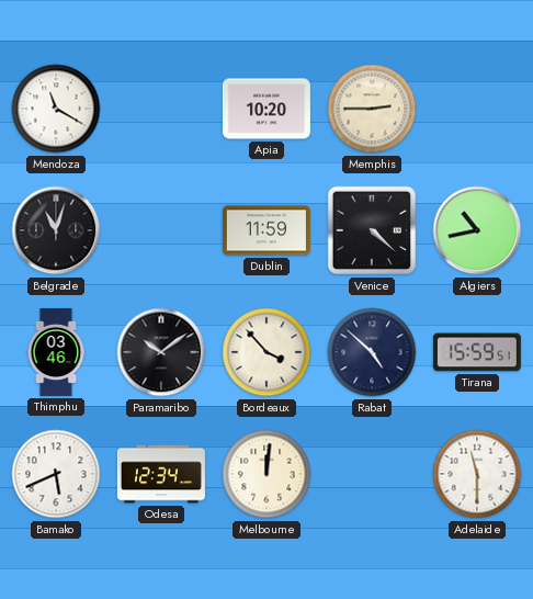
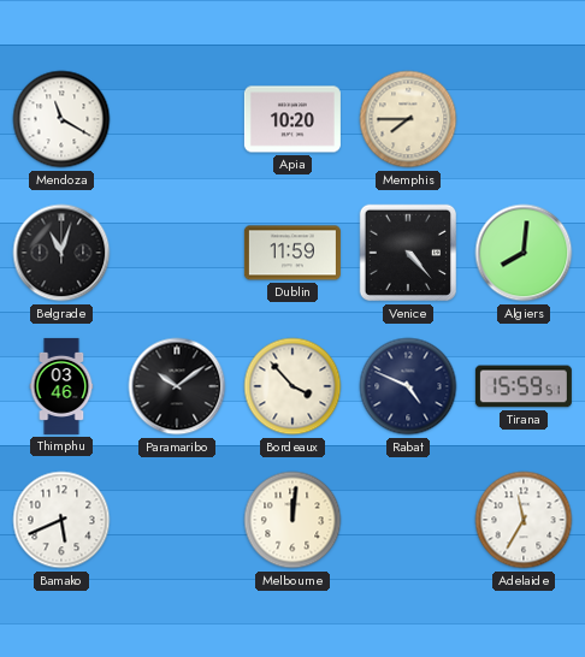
Memphis: 2:45 -> 7:45
Venice: 4:22 -> 4:23
Algiers: 10:43 -> 8:01
Rabat: 4:52 -> 4:49
Odesa: 12:34 -> none
Adelaide: 11:30 -> 11:35
